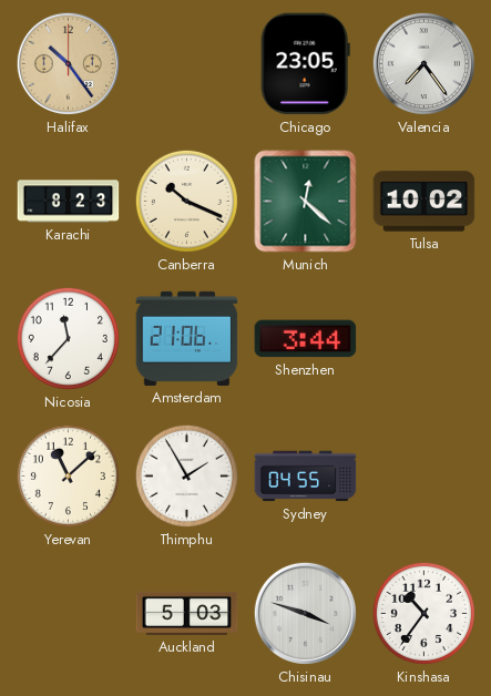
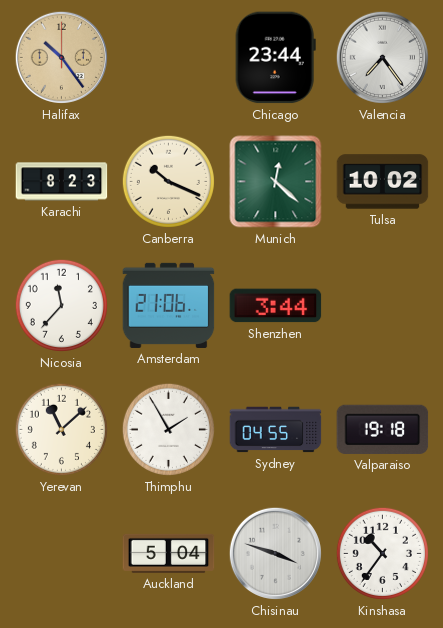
Chicago: 23:05 -> 23:44
Valparaiso: none -> 19:18
Auckland: 5:03 -> 5:04
